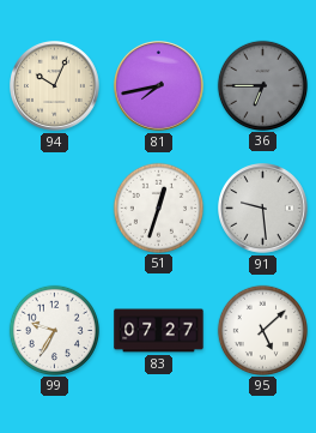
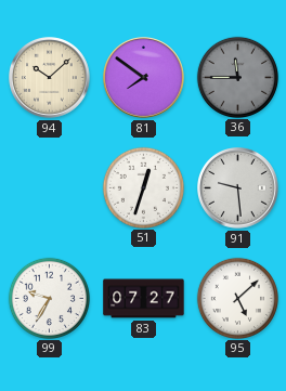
94: 10:04 -> 10:08
81: 7:43 -> 7:51
36: 6:45 -> 11:45
